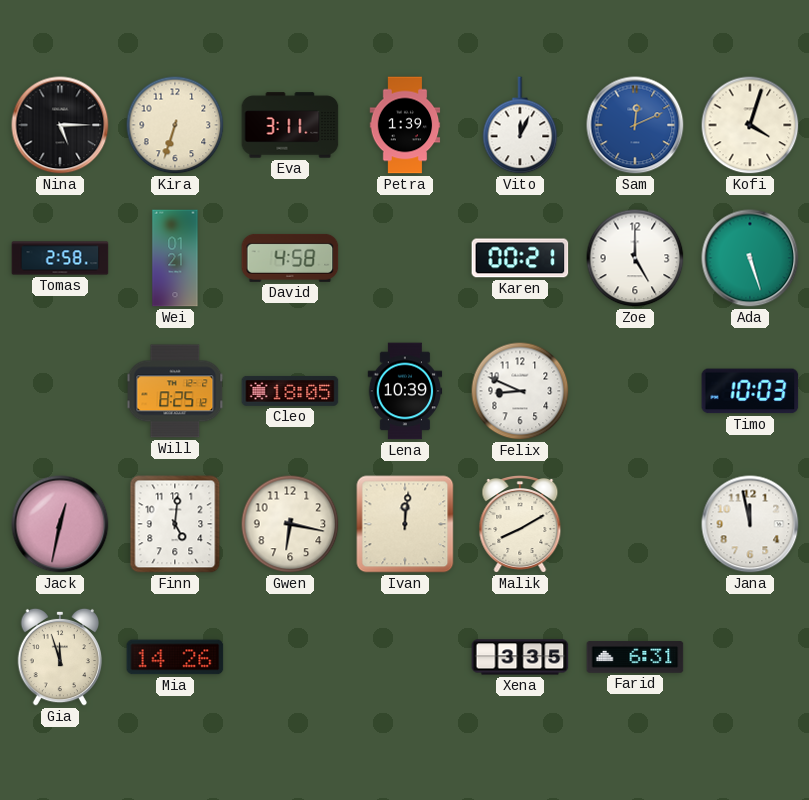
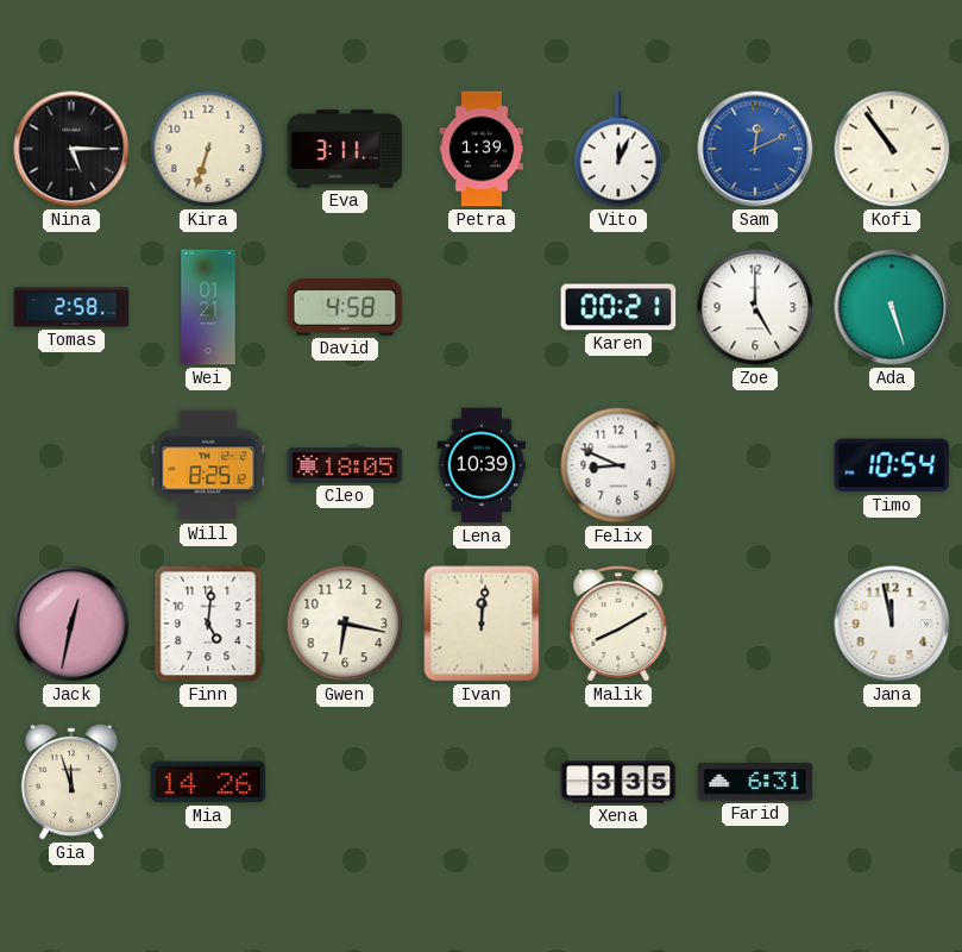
Kofi: 4:03 -> 10:54
Timo: 10:03 -> 10:54
